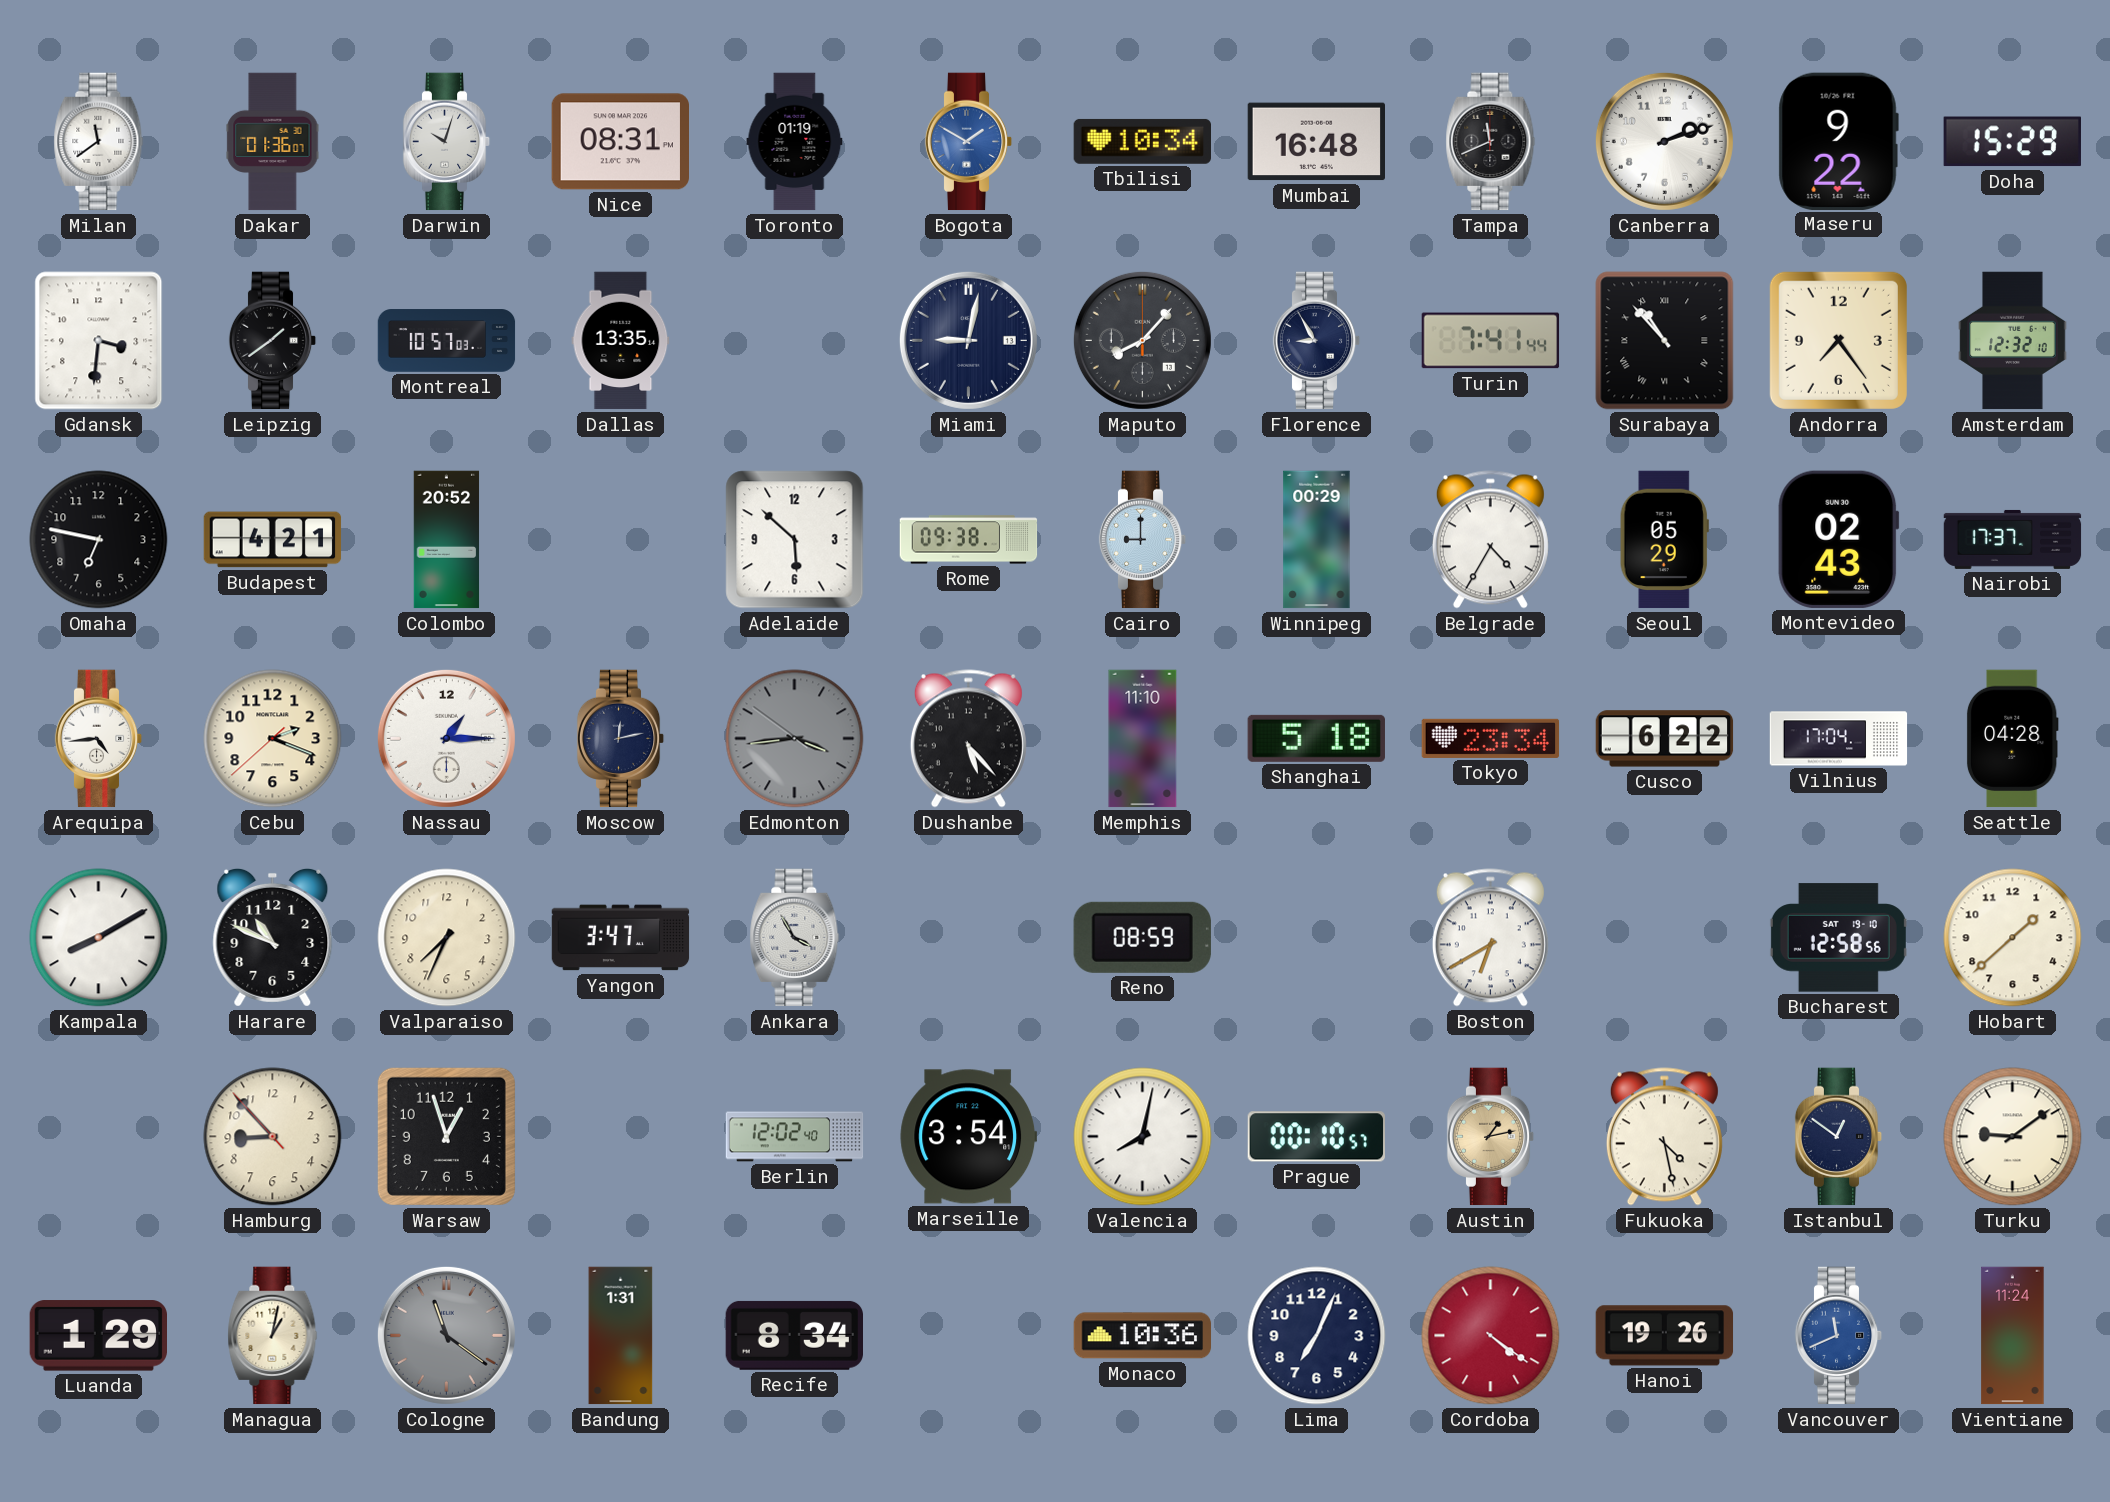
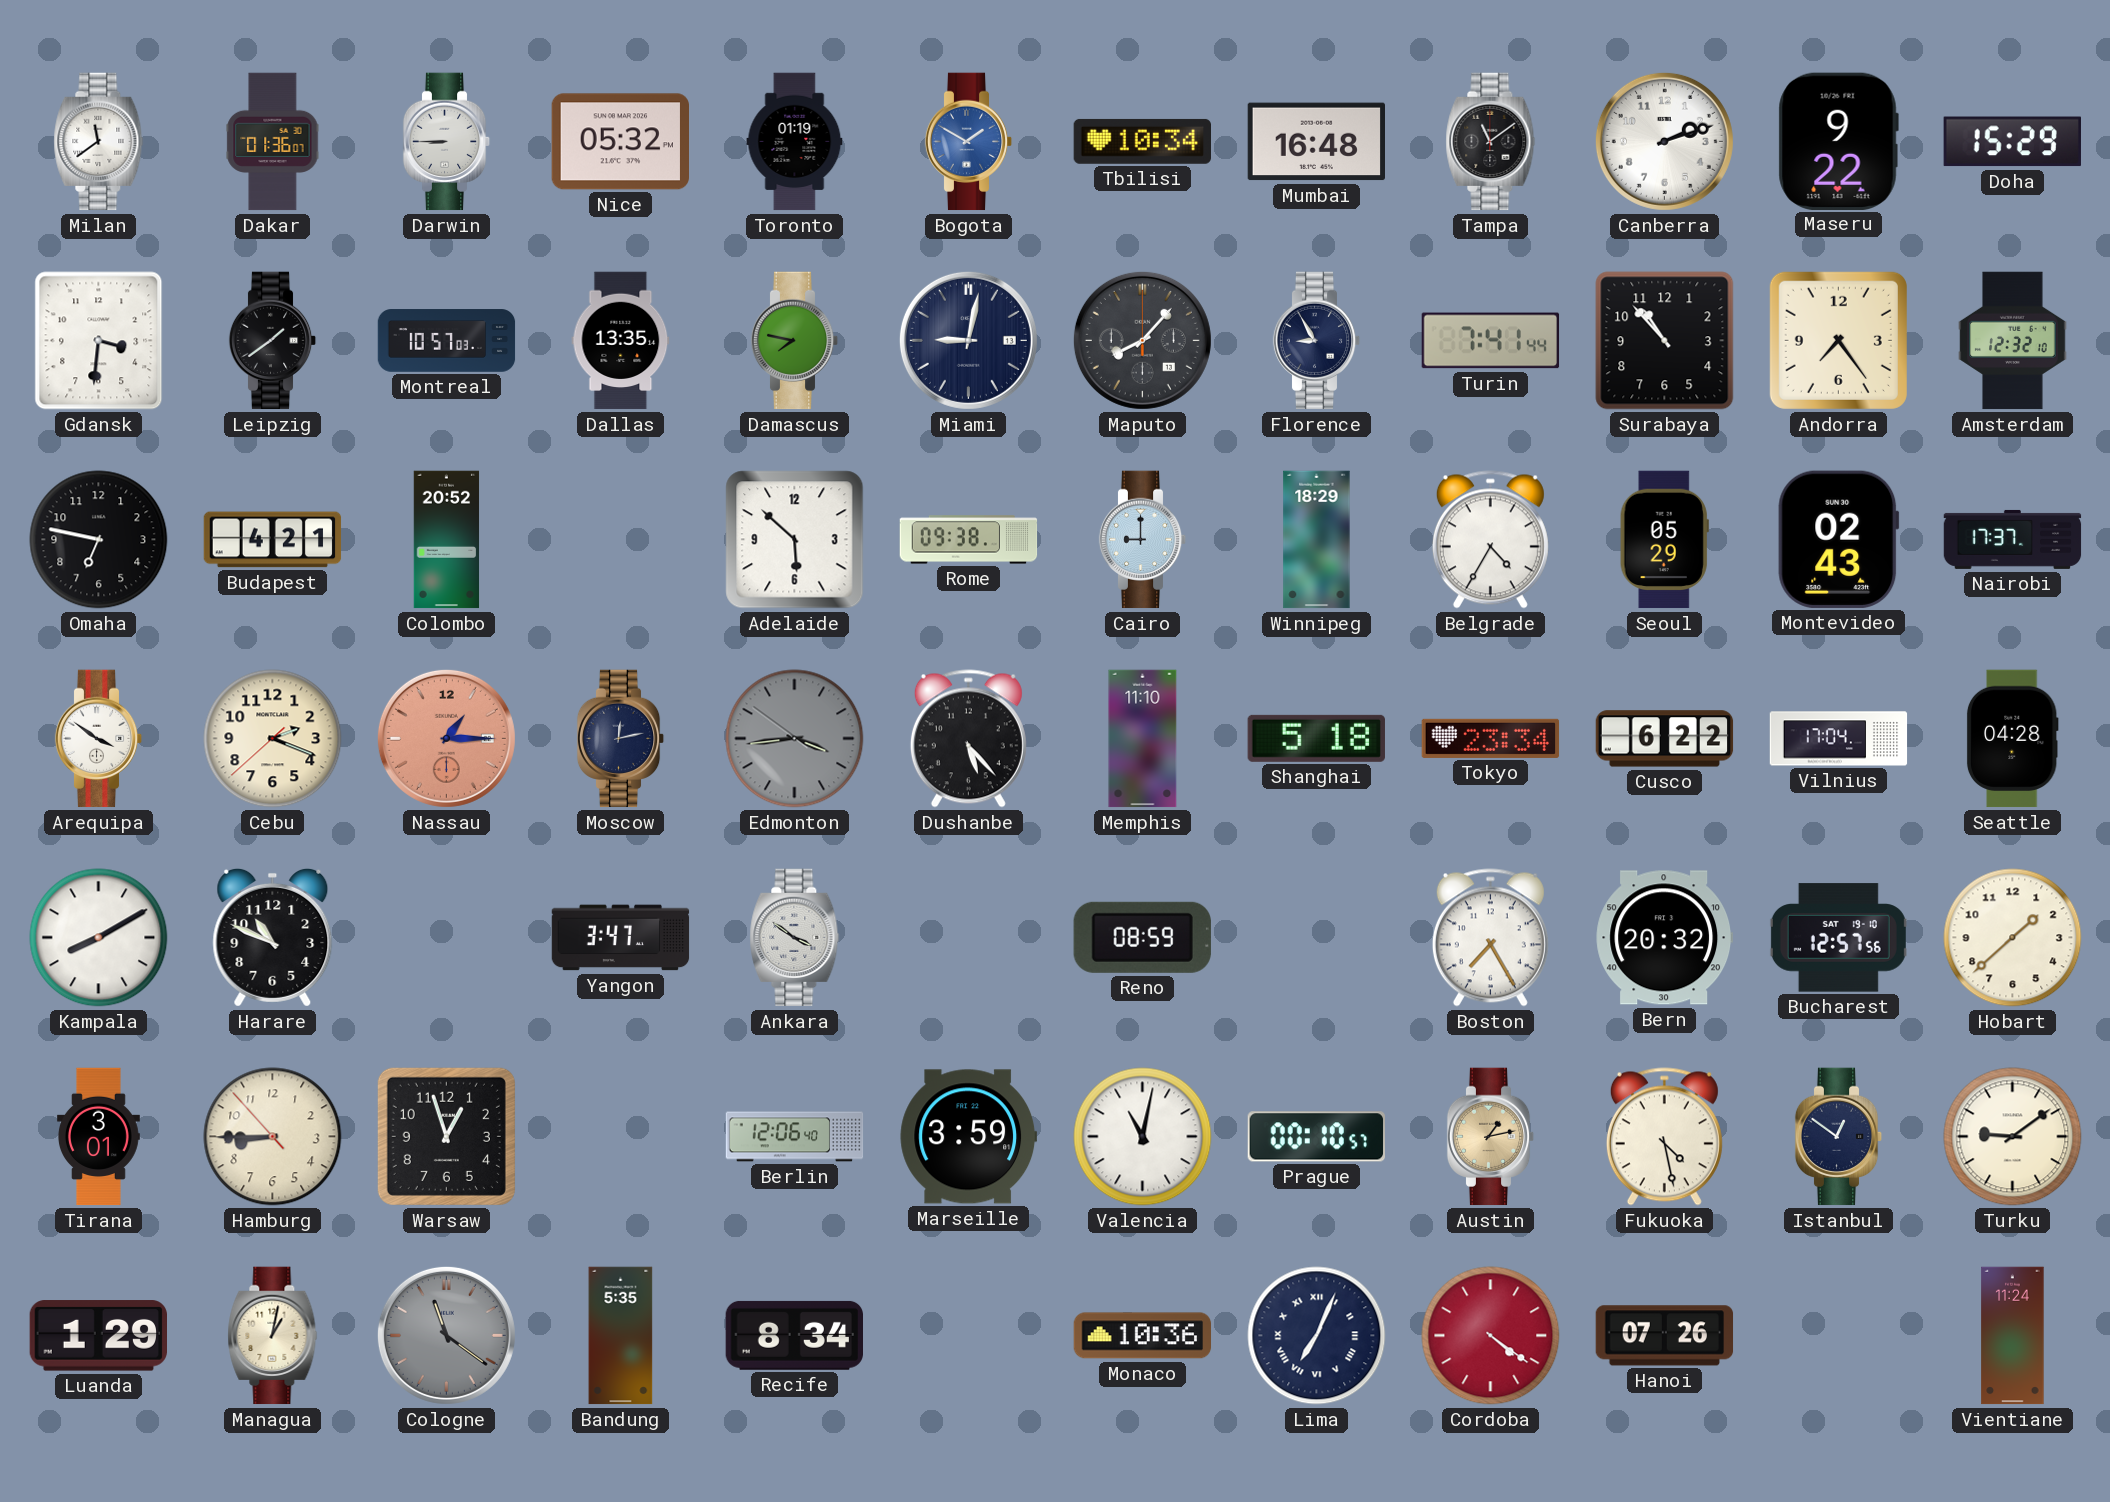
Darwin: 10:03 -> 8:45
Nice: 08:31 -> 05:32
Tampa: 11:41 -> 11:09
Damascus: none -> 7:47
Surabaya numerals: Roman -> Arabic
Winnipeg: 00:29 -> 18:29
Arequipa: 4:44 -> 3:51
Nassau dial: white -> salmon
Valparaiso: 7:34 -> none
Ankara: 3:55 -> 3:51
Boston: 6:40 -> 7:25
Bern: none -> 20:32
Bucharest: 12:58 -> 12:57
Tirana: none -> 3:01
Hamburg: 8:52 -> 8:44
Berlin: 12:02 -> 12:06
Marseille: 3:54 -> 3:59
Valencia: 8:02 -> 11:02
Bandung: 1:31 -> 5:35
Lima numerals: Arabic -> Roman
Hanoi: 19:26 -> 07:26
Vancouver: 11:41 -> none
